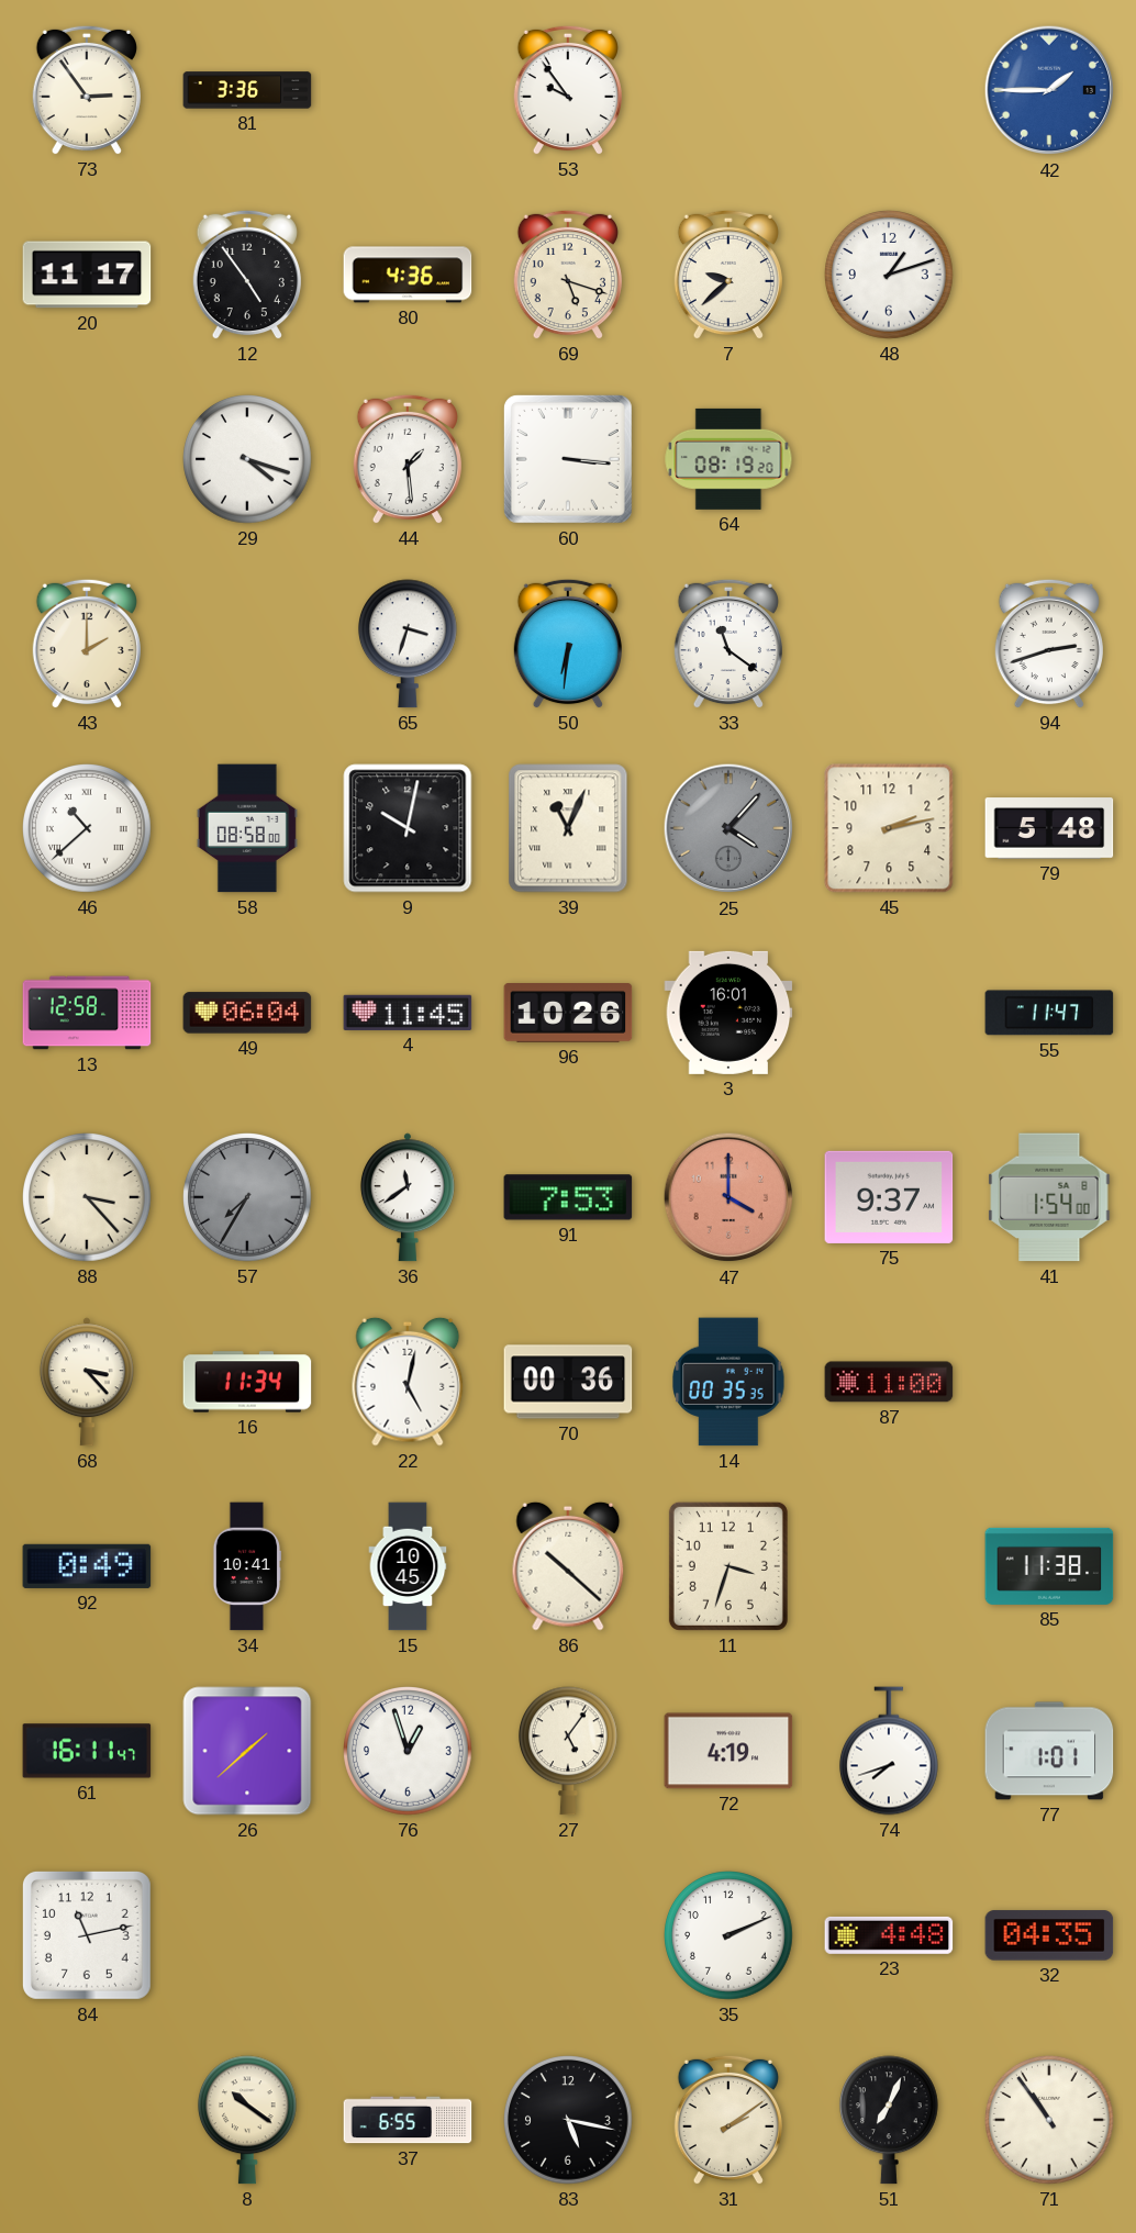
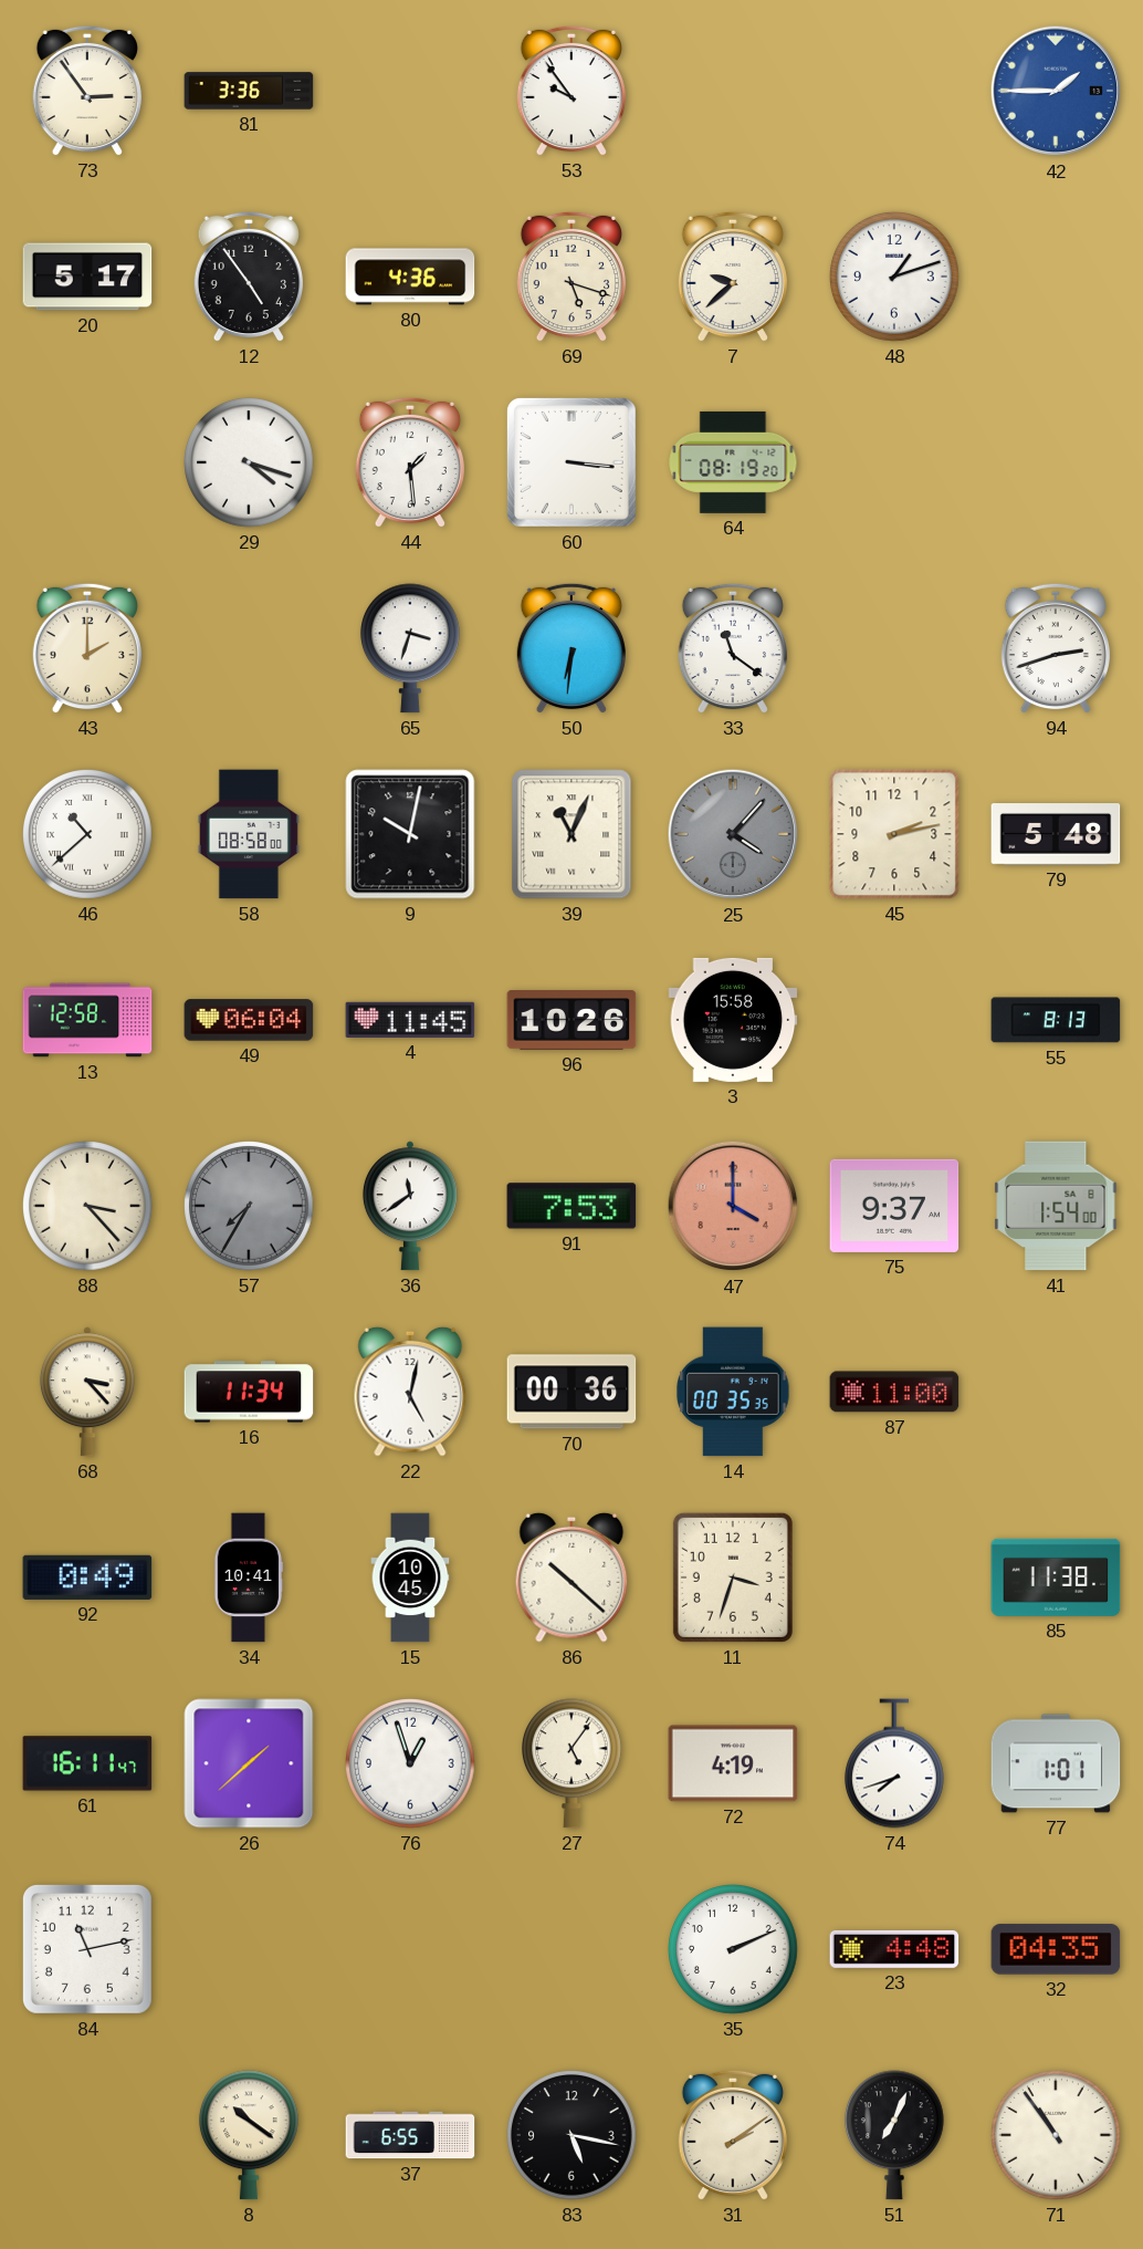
20: 11:17 -> 5:17
3: 16:01 -> 15:58
55: 11:47 -> 8:13
